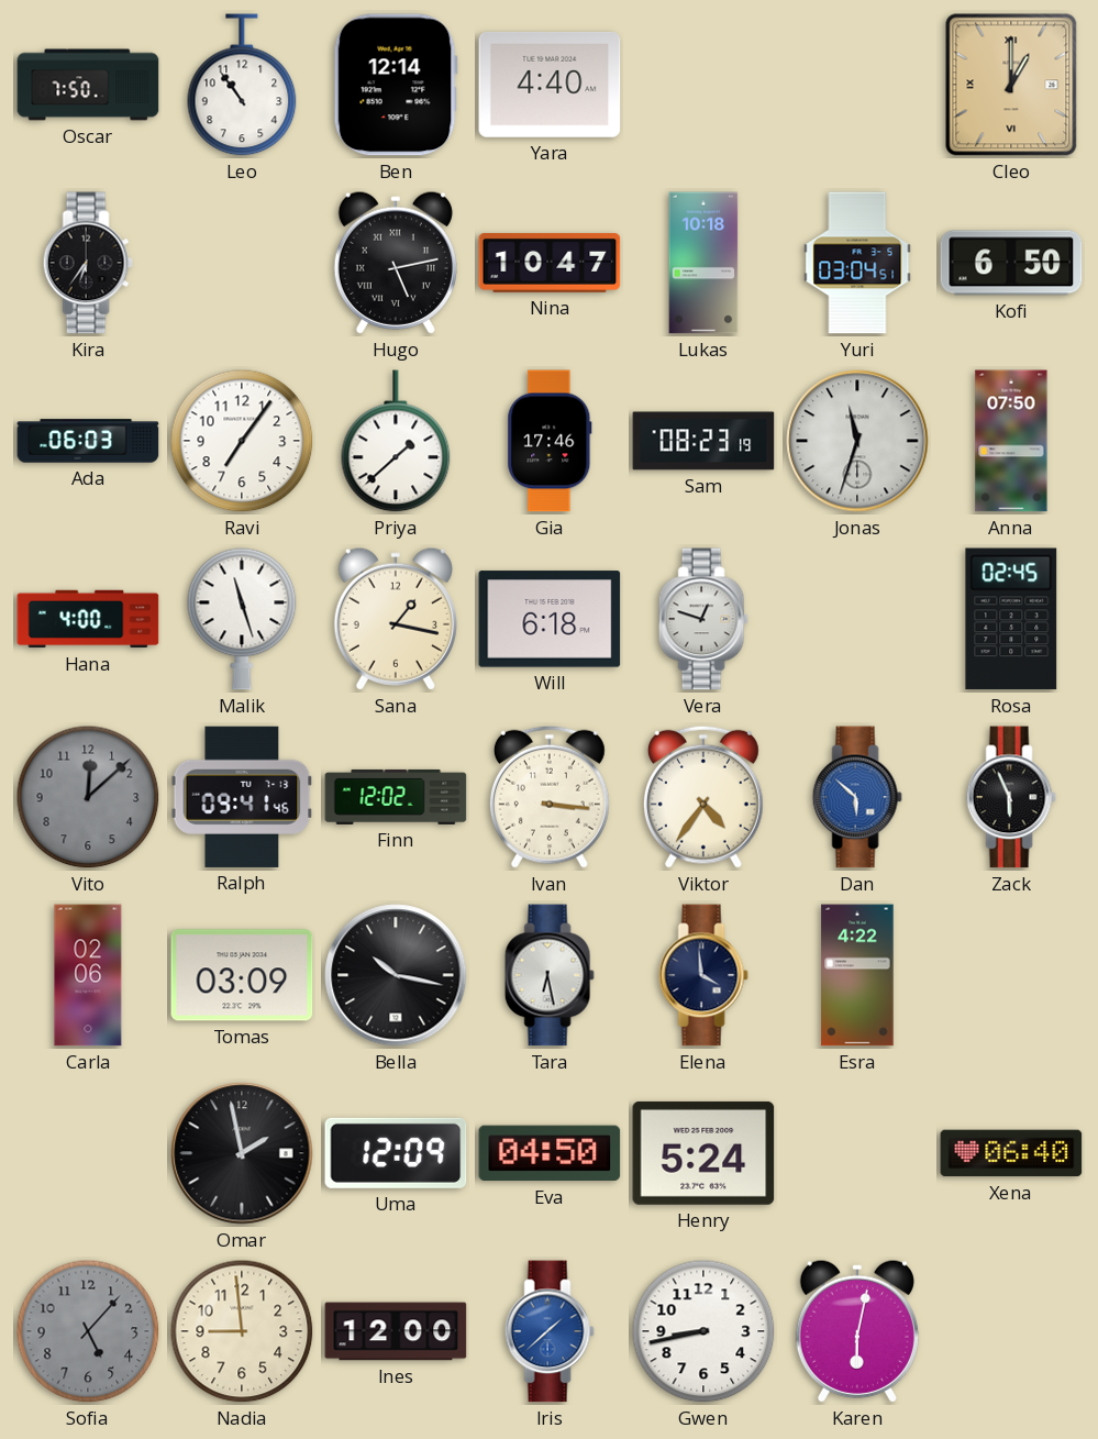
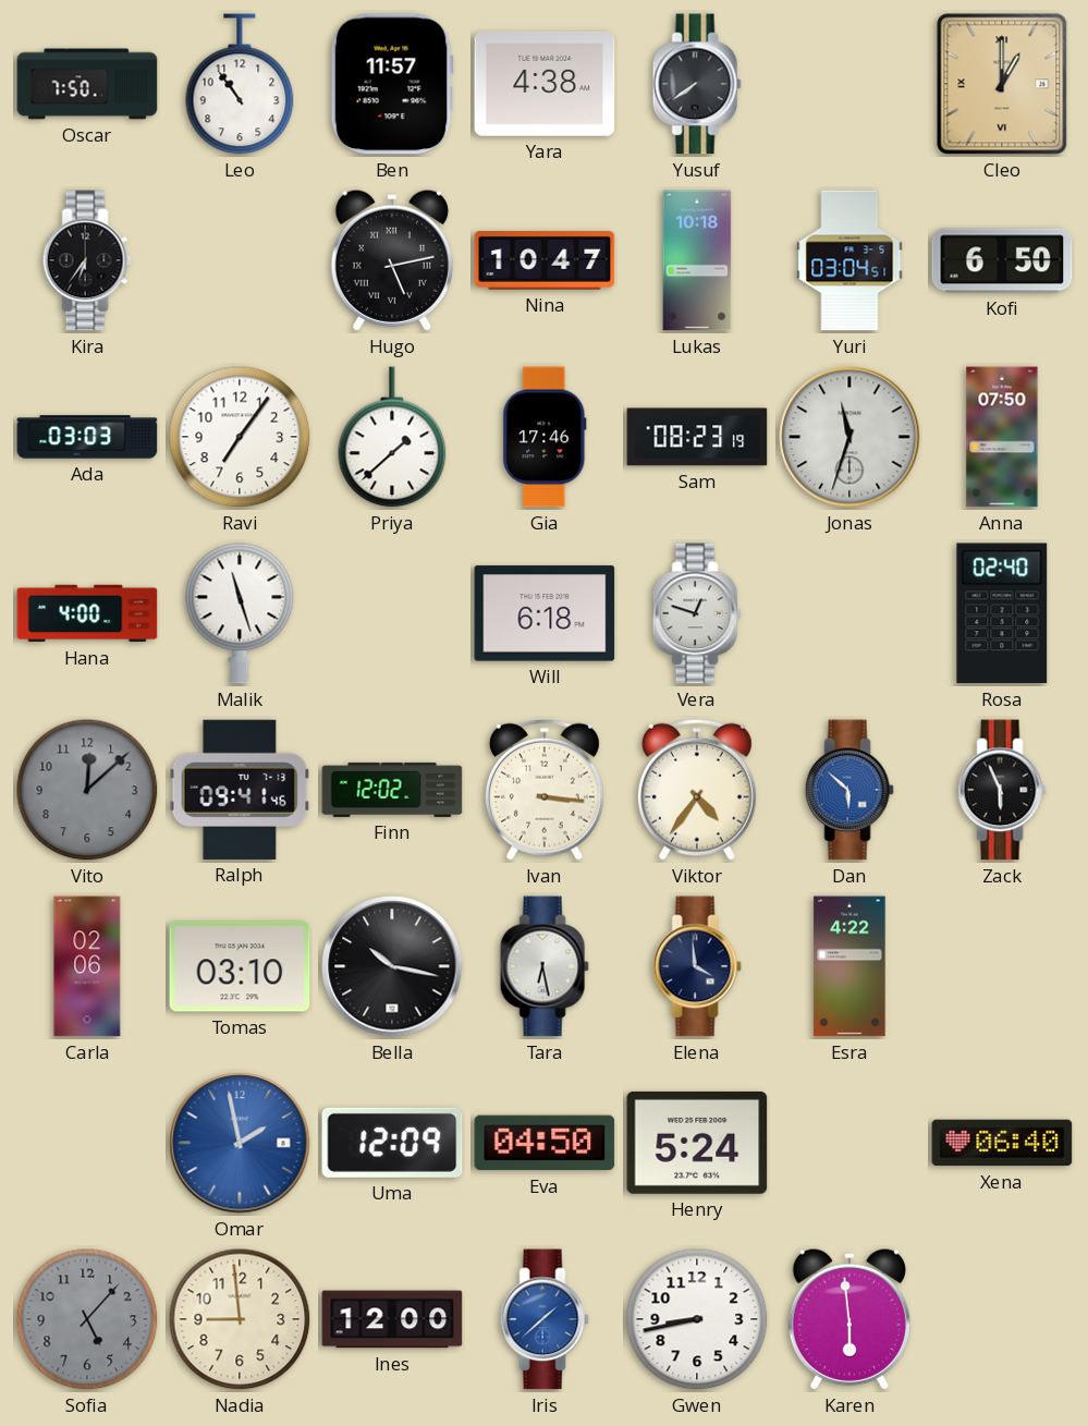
Ben: 12:14 -> 11:57
Yara: 4:40 -> 4:38
Yusuf: none -> 7:39
Ada: 06:03 -> 03:03
Sana: 1:17 -> none
Rosa: 02:45 -> 02:40
Tomas: 03:09 -> 03:10
Omar dial: black -> blue
Karen: 6:02 -> 5:59
